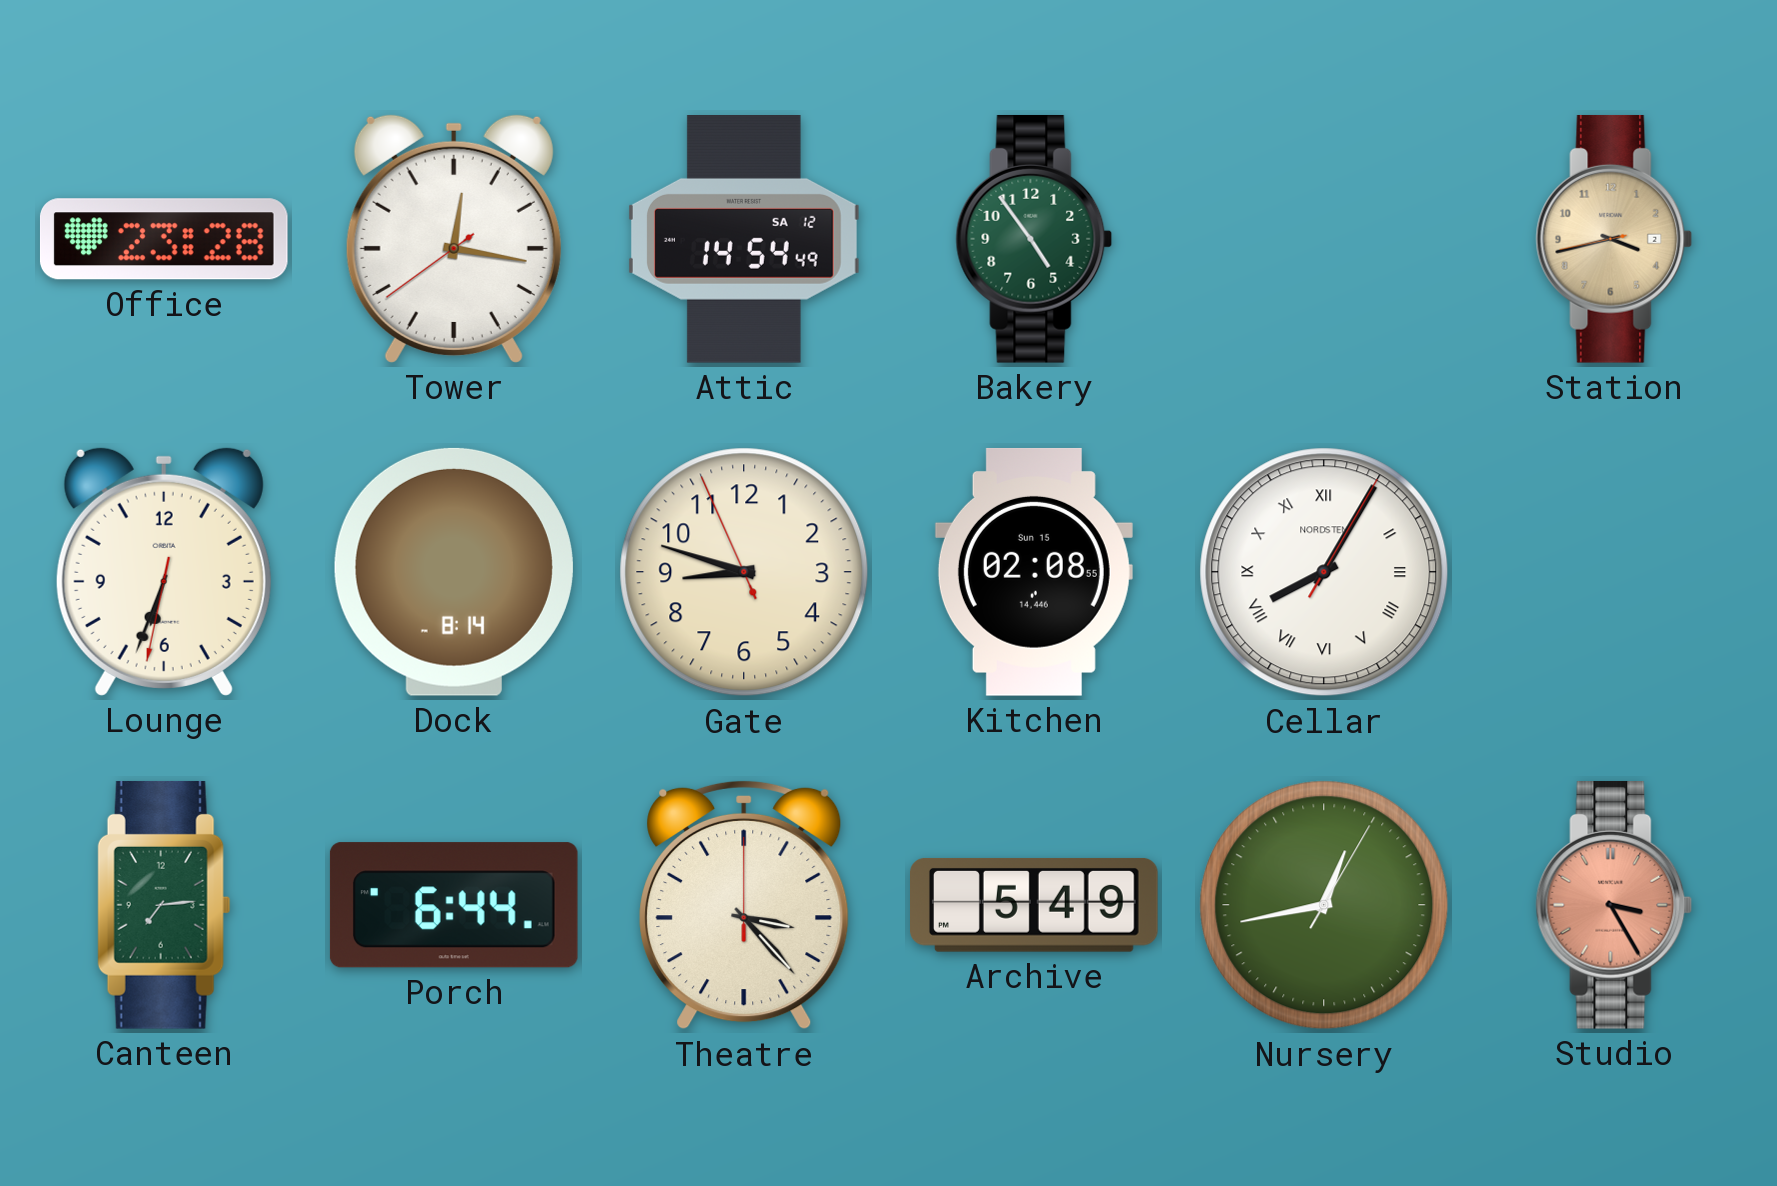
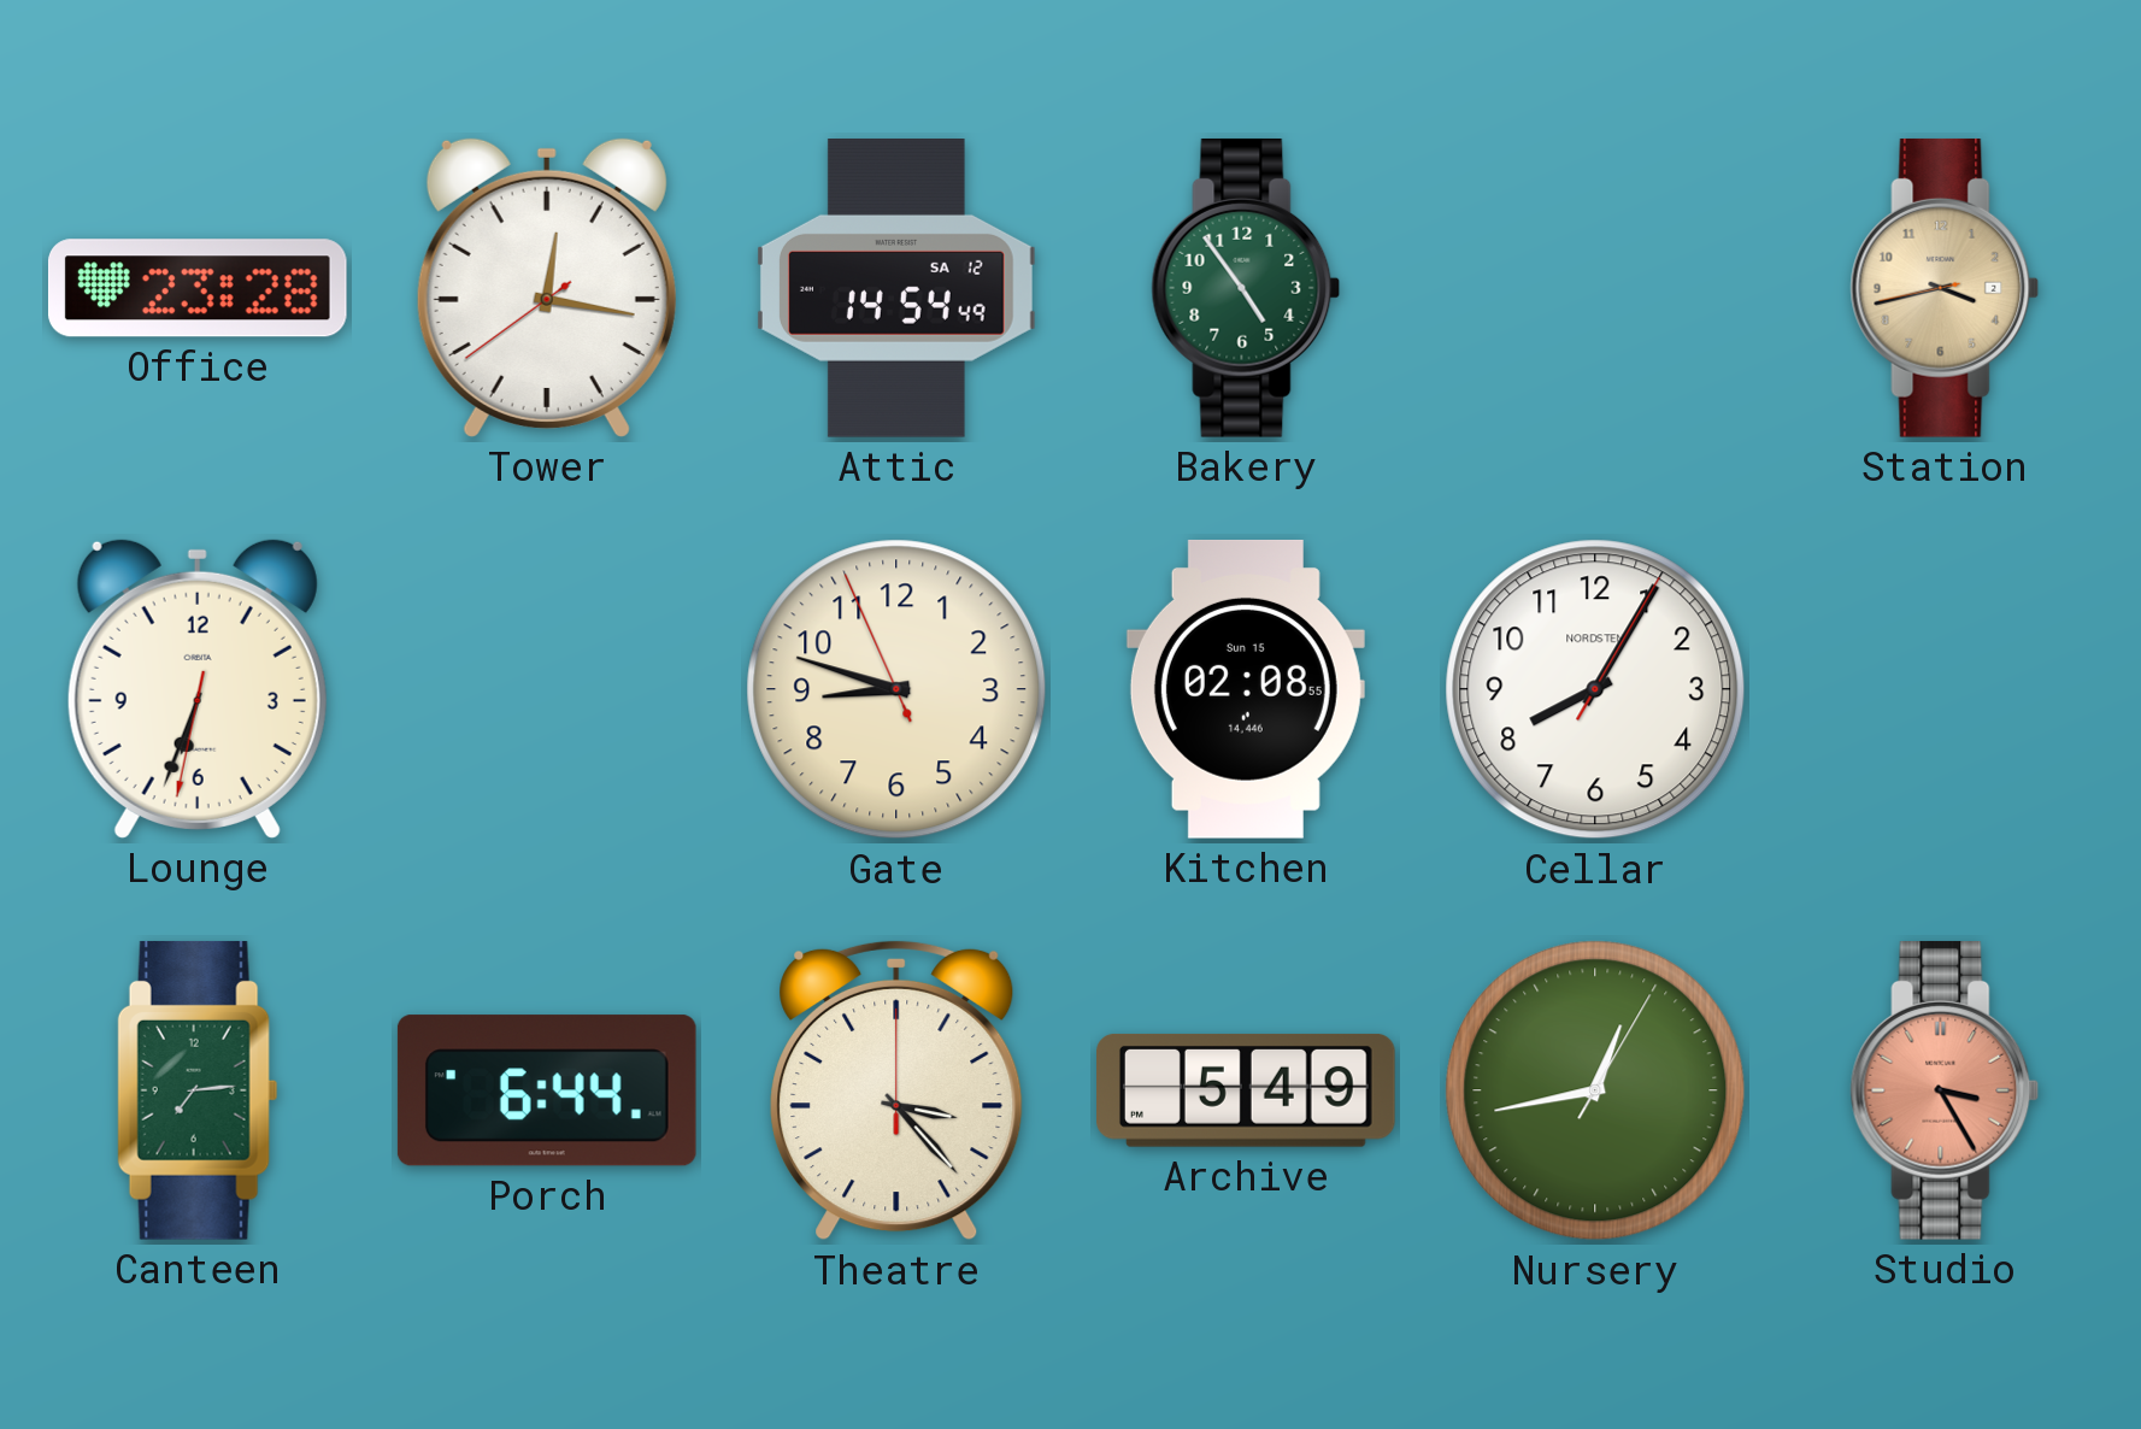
Dock: 8:14 -> none
Cellar numerals: Roman -> Arabic
